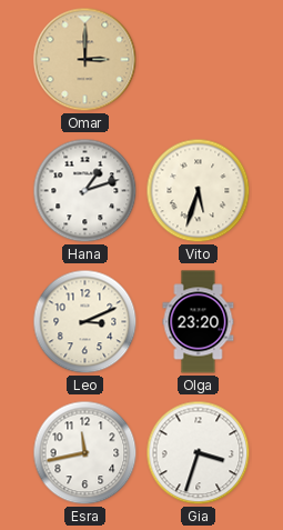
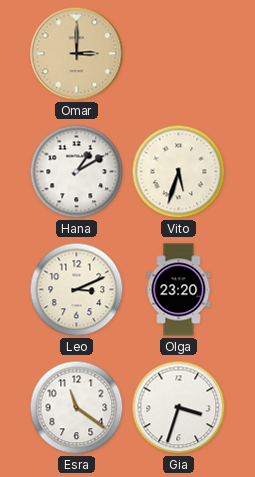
Hana: 1:12 -> 1:10
Esra: 11:43 -> 11:21
